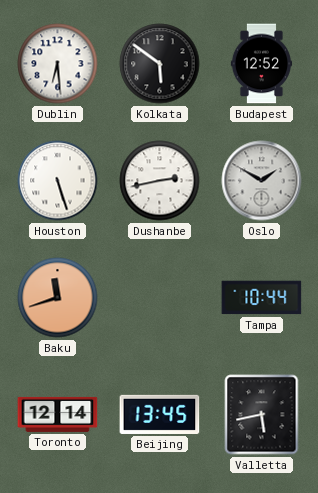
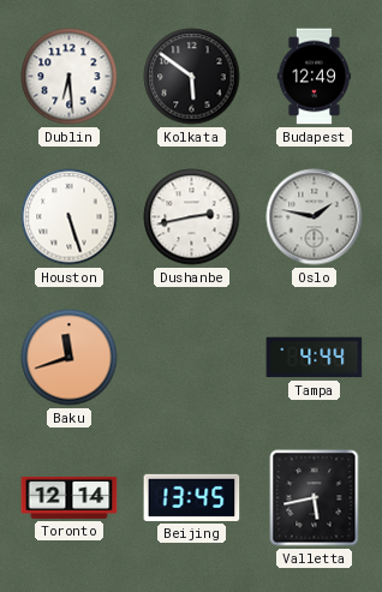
Budapest: 12:52 -> 12:49
Oslo: 1:50 -> 1:47
Tampa: 10:44 -> 4:44
